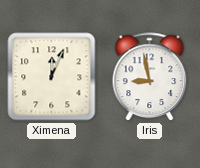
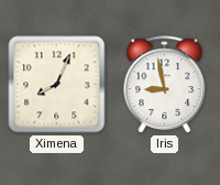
Ximena: 12:04 -> 8:04
